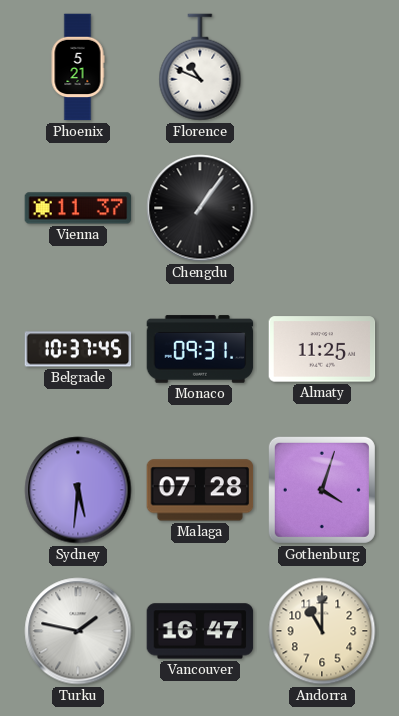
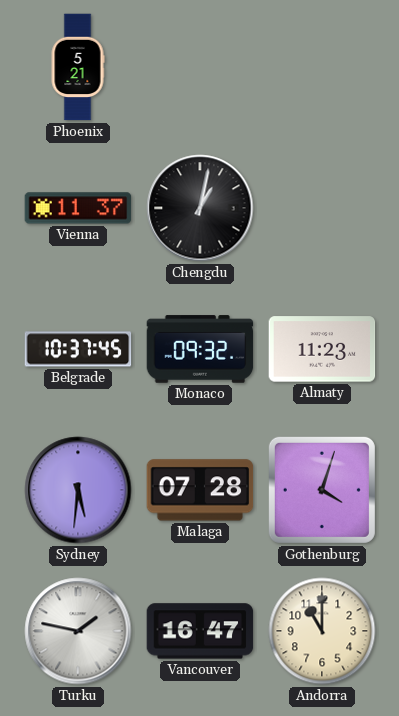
Florence: 10:49 -> none
Chengdu: 1:06 -> 1:02
Monaco: 09:31 -> 09:32
Almaty: 11:25 -> 11:23
